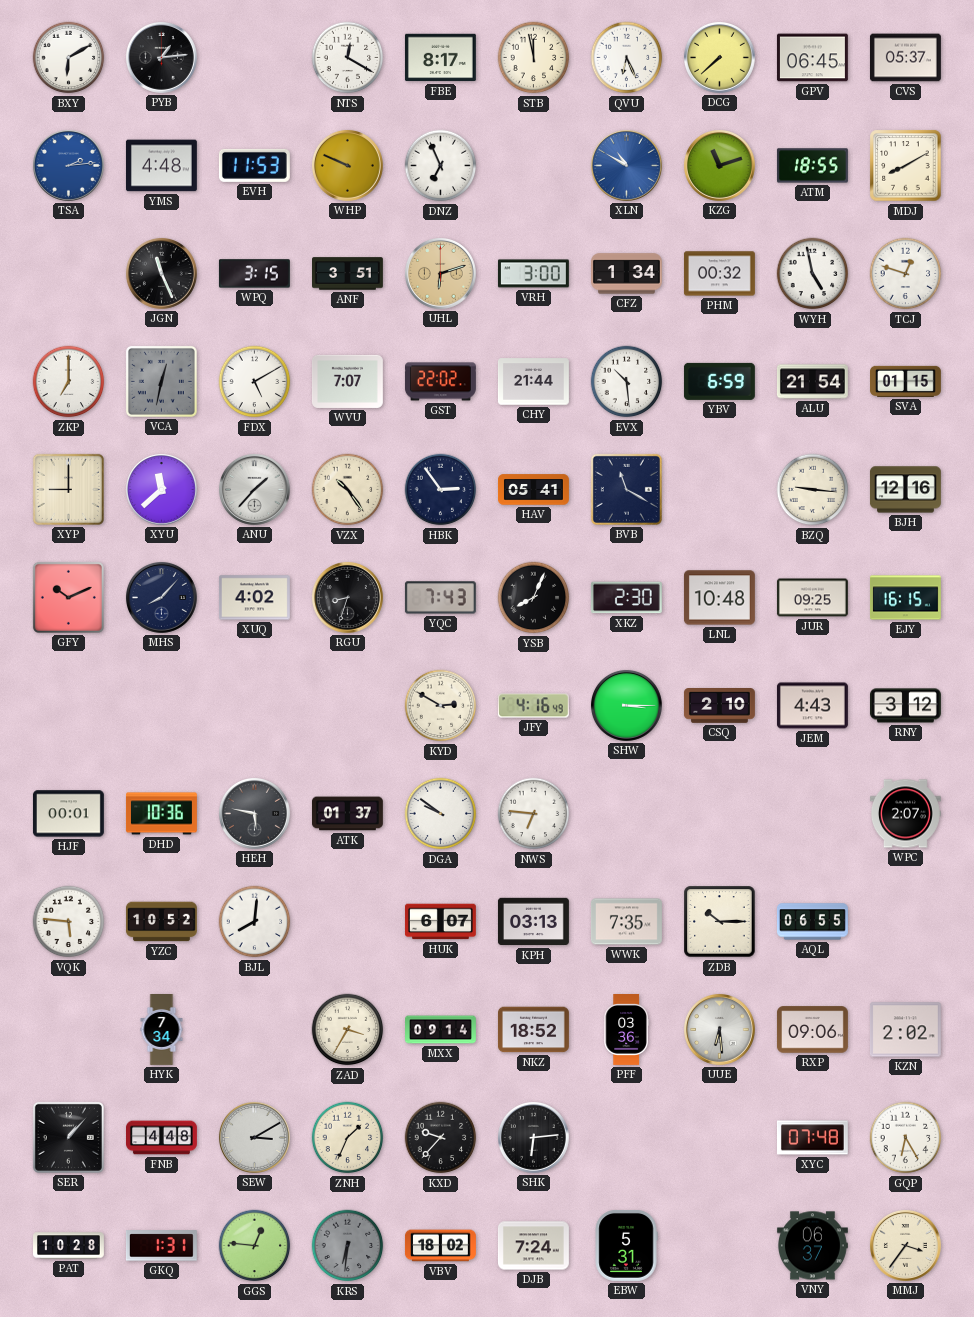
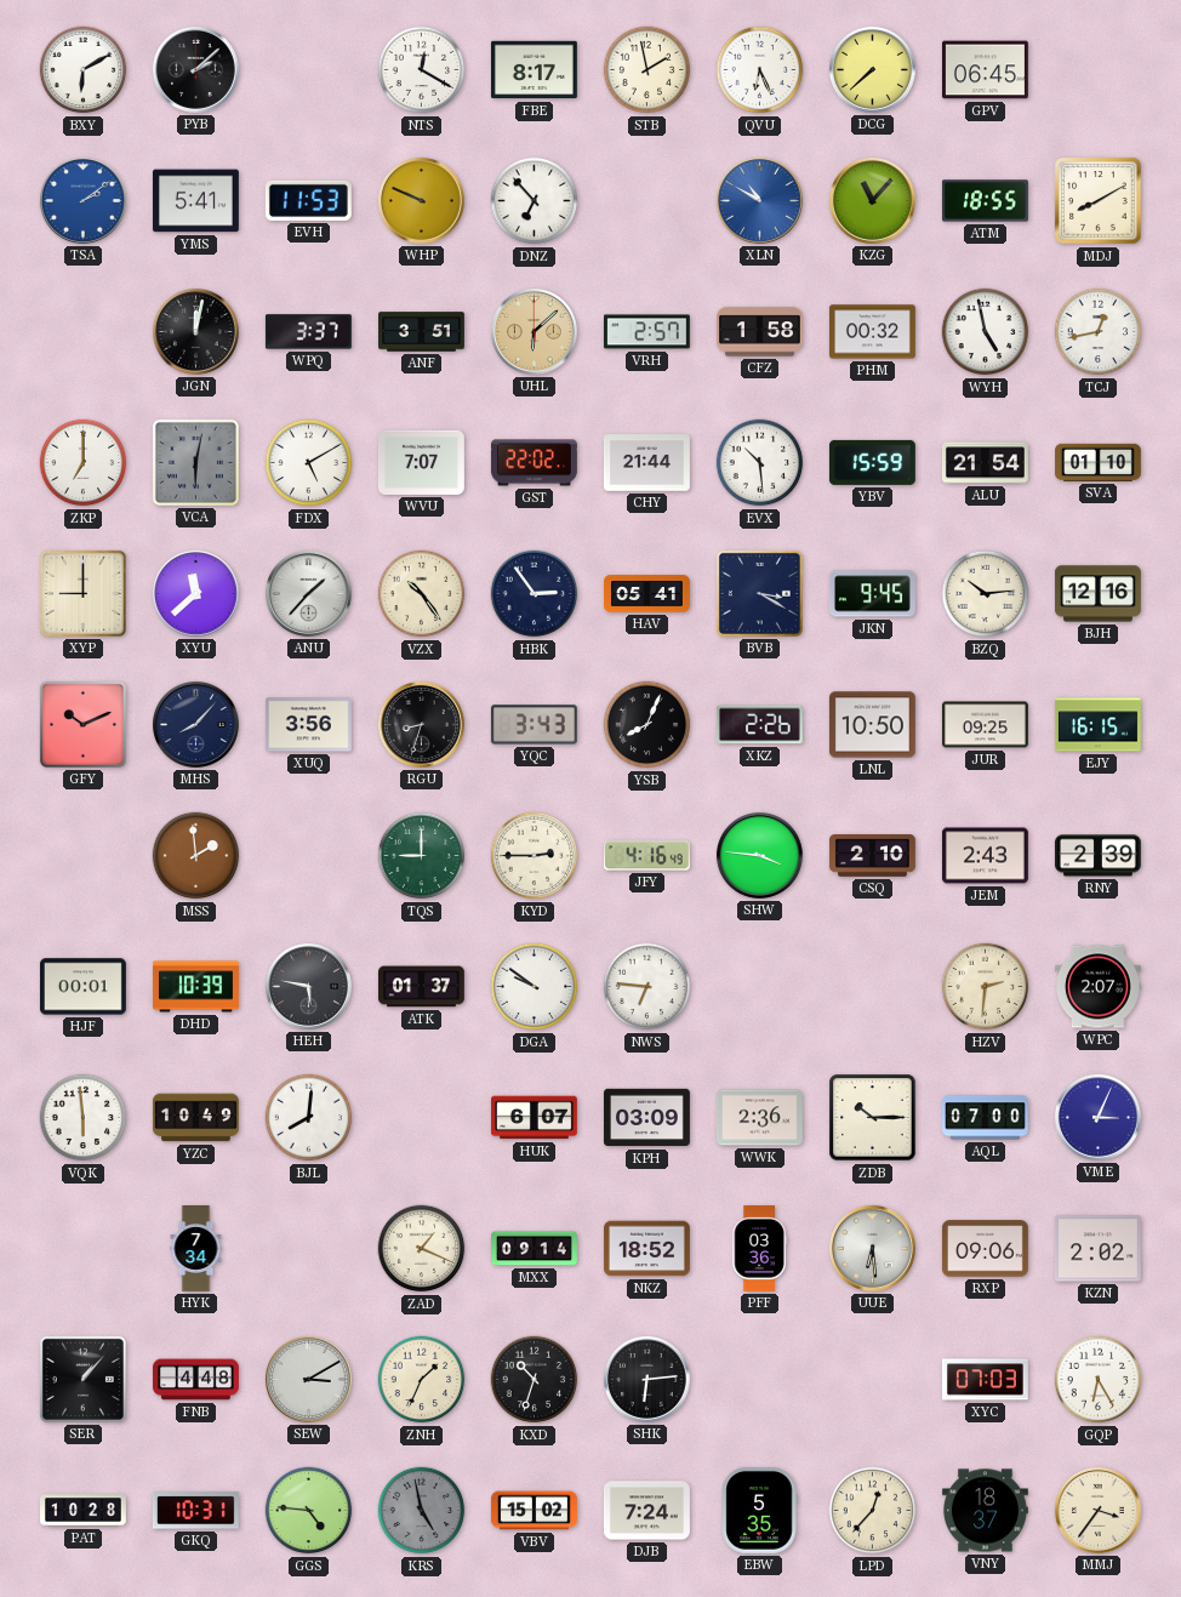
PYB: 1:14 -> 2:08
STB: 11:58 -> 1:58
CVS: 05:37 -> none
TSA: 2:14 -> 2:09
YMS: 4:48 -> 5:41
DNZ: 6:56 -> 6:53
KZG: 11:12 -> 11:07
JGN: 11:26 -> 12:02
WPQ: 3:15 -> 3:37
UHL: 6:12 -> 6:08
VRH: 3:00 -> 2:57
CFZ: 1:34 -> 1:58
TCJ: 12:48 -> 12:43
VCA: 12:32 -> 6:02
YBV: 6:59 -> 15:59
SVA: 01:15 -> 01:10
BVB: 11:20 -> 3:20
JKN: none -> 9:45
BZQ: 9:16 -> 10:14
XUQ: 4:02 -> 3:56
YQC: 7:43 -> 3:43
XKZ: 2:30 -> 2:26
LNL: 10:48 -> 10:50
MSS: none -> 1:59
TQS: none -> 9:00
KYD: 2:50 -> 2:45
SHW: 3:15 -> 3:46
JEM: 4:43 -> 2:43
RNY: 3:12 -> 2:39
DHD: 10:36 -> 10:39
HZV: none -> 2:31
VQK: 5:46 -> 5:59
YZC: 10:52 -> 10:49
KPH: 03:13 -> 03:09
WWK: 7:35 -> 2:36
AQL: 06:55 -> 07:00
VME: none -> 3:04
ZAD: 3:35 -> 1:19
KXD: 9:37 -> 10:33
XYC: 07:48 -> 07:03
GKQ: 1:31 -> 10:31
GGS: 12:46 -> 4:46
KRS: 6:31 -> 4:58
VBV: 18:02 -> 15:02
EBW: 5:31 -> 5:35
LPD: none -> 12:37
VNY: 06:37 -> 18:37
